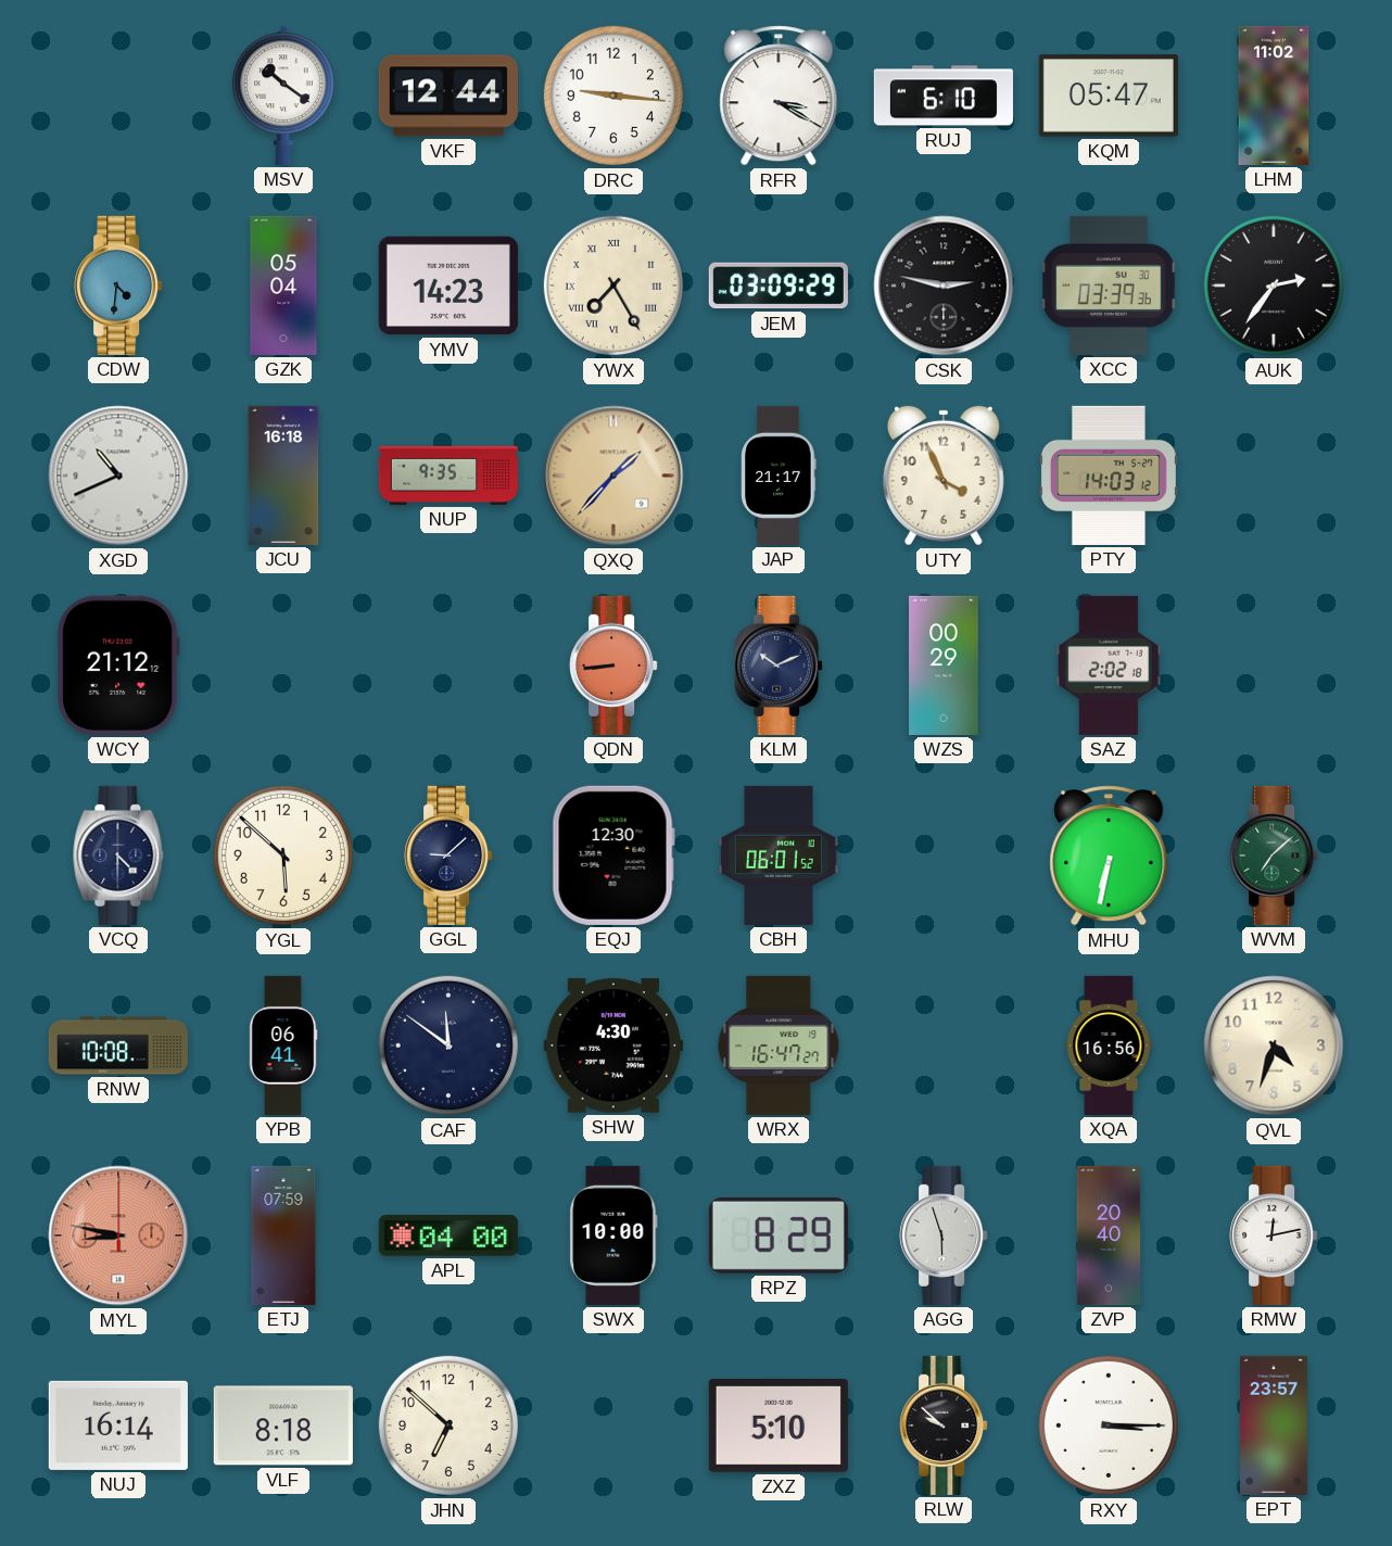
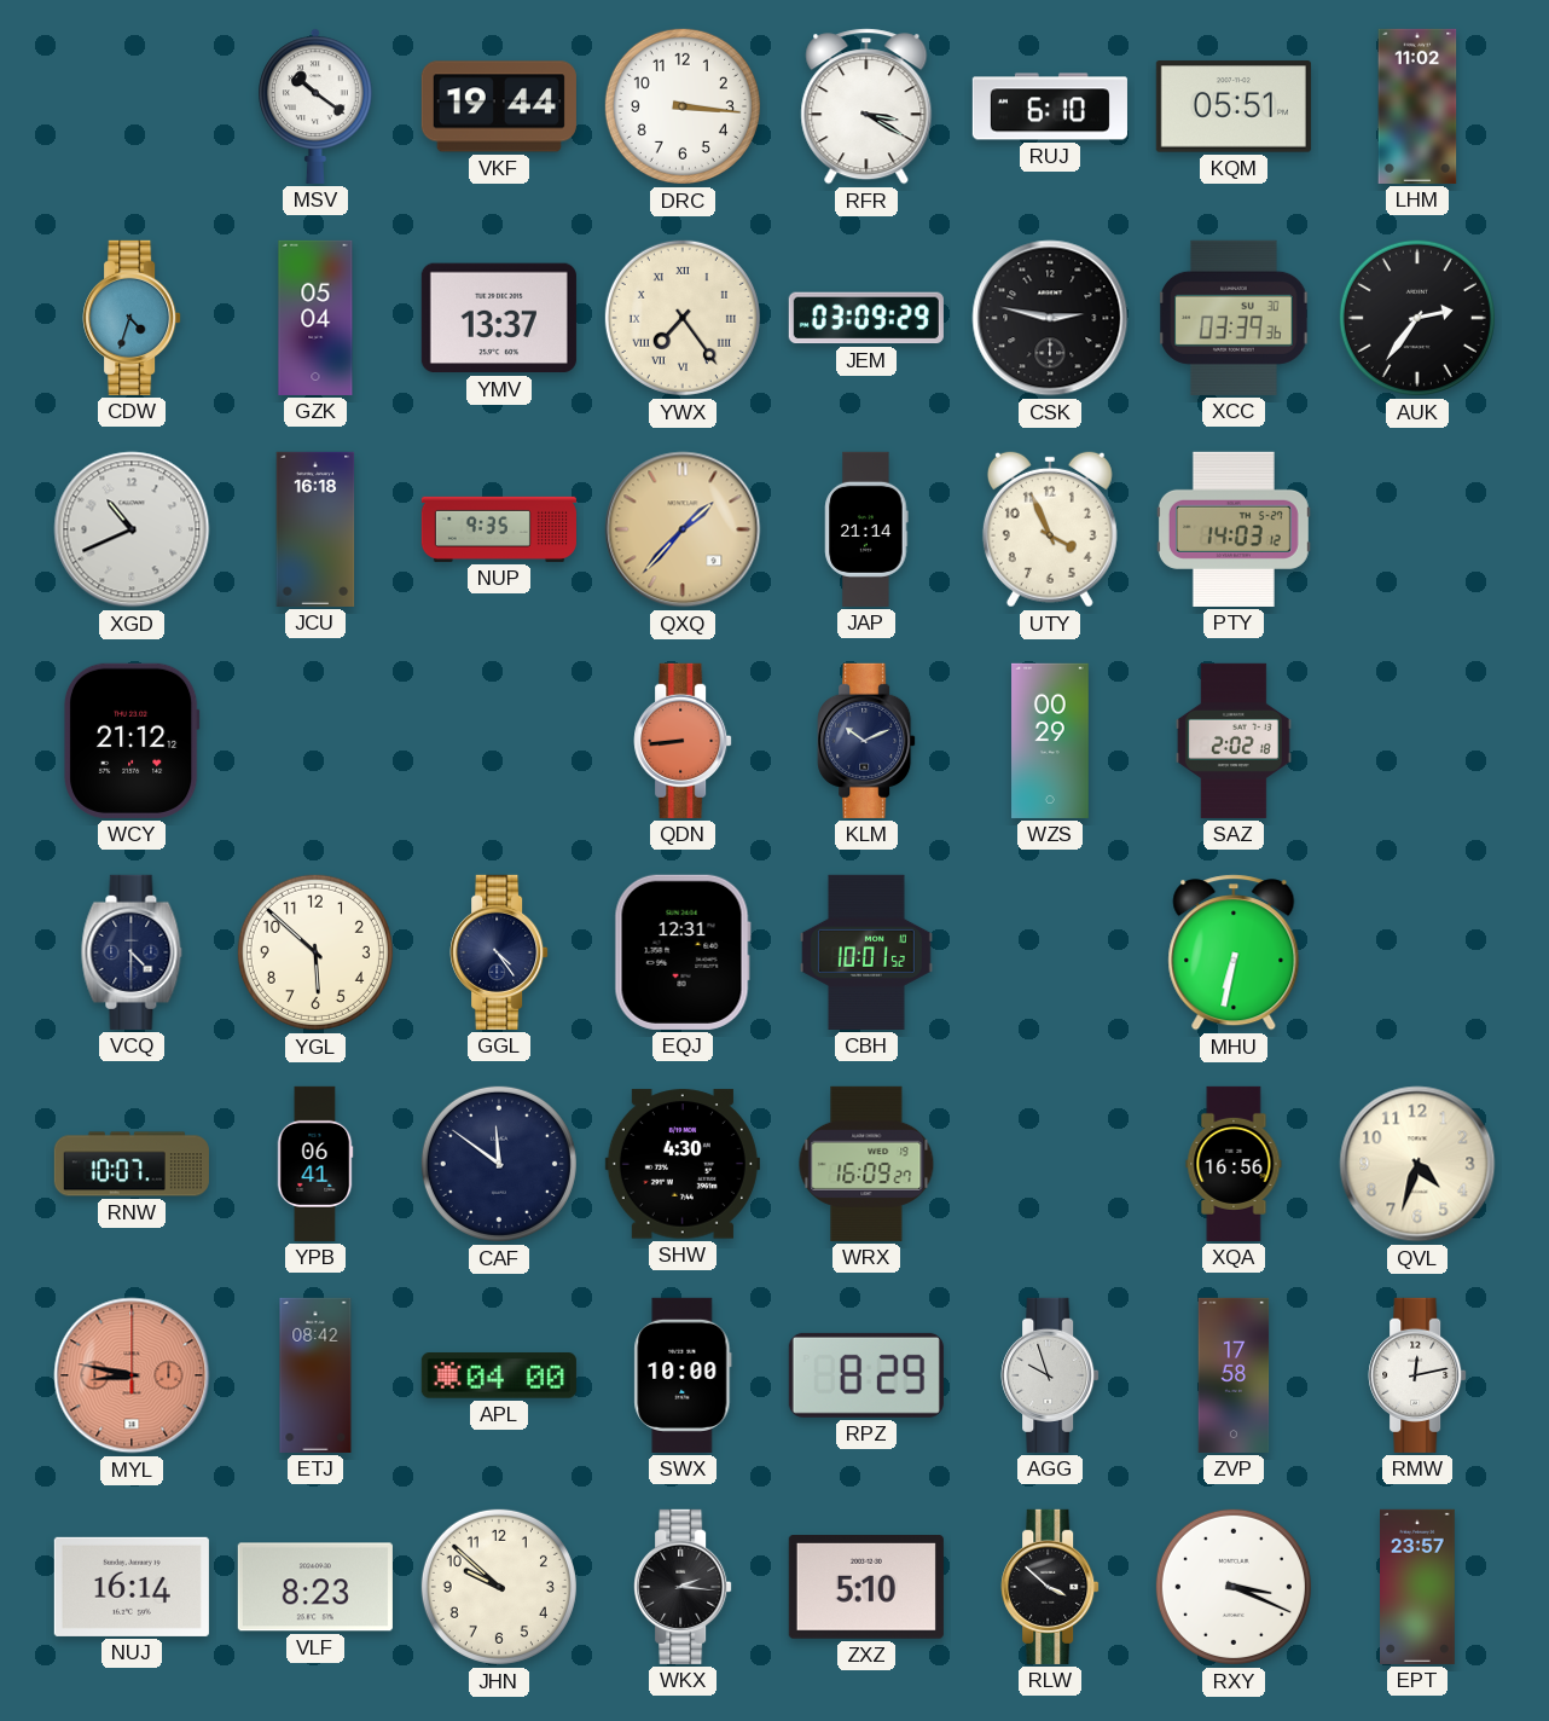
VKF: 12:44 -> 19:44
DRC: 9:16 -> 3:16
KQM: 05:47 -> 05:51
CDW: 4:31 -> 4:33
YMV: 14:23 -> 13:37
YWX: 7:25 -> 7:24
JAP: 21:17 -> 21:14
GGL: 9:08 -> 4:24
EQJ: 12:30 -> 12:31
CBH: 06:01 -> 10:01
WVM: 7:08 -> none
RNW: 10:08 -> 10:07
WRX: 16:47 -> 16:09
ETJ: 07:59 -> 08:42
AGG: 5:57 -> 9:57
ZVP: 20:40 -> 17:58
VLF: 8:18 -> 8:23
JHN: 6:52 -> 9:52
WKX: none -> 2:16
RLW: 9:52 -> 3:52
RXY: 3:15 -> 3:19
